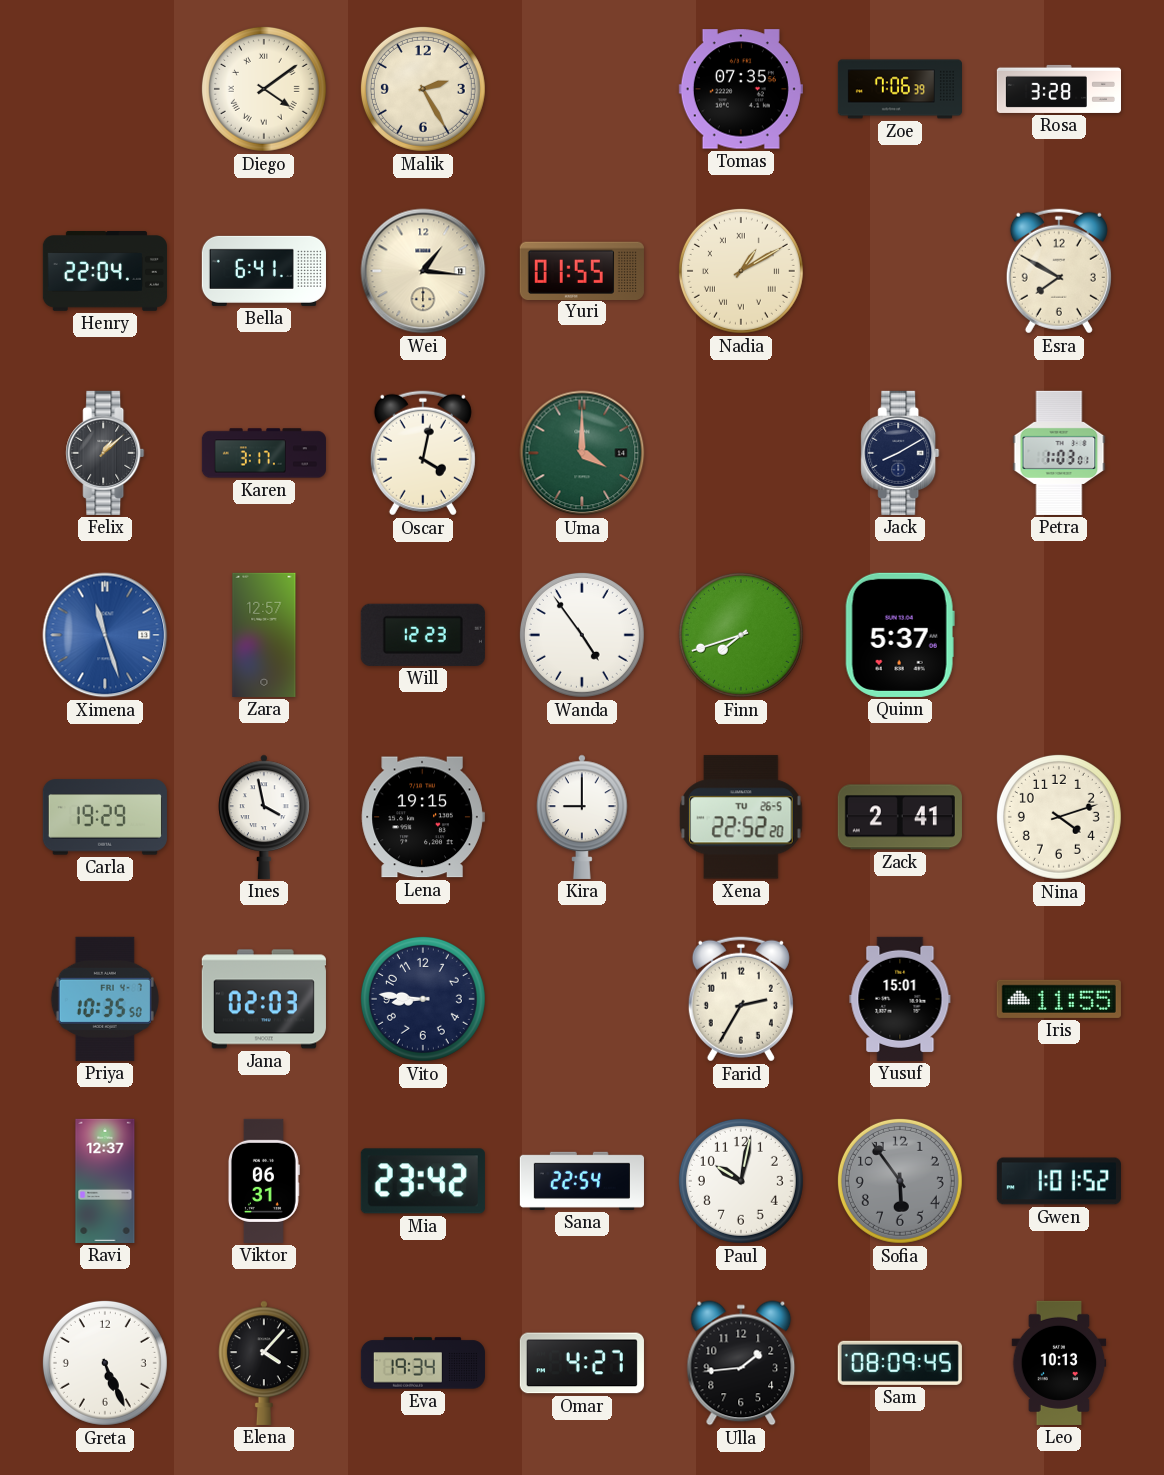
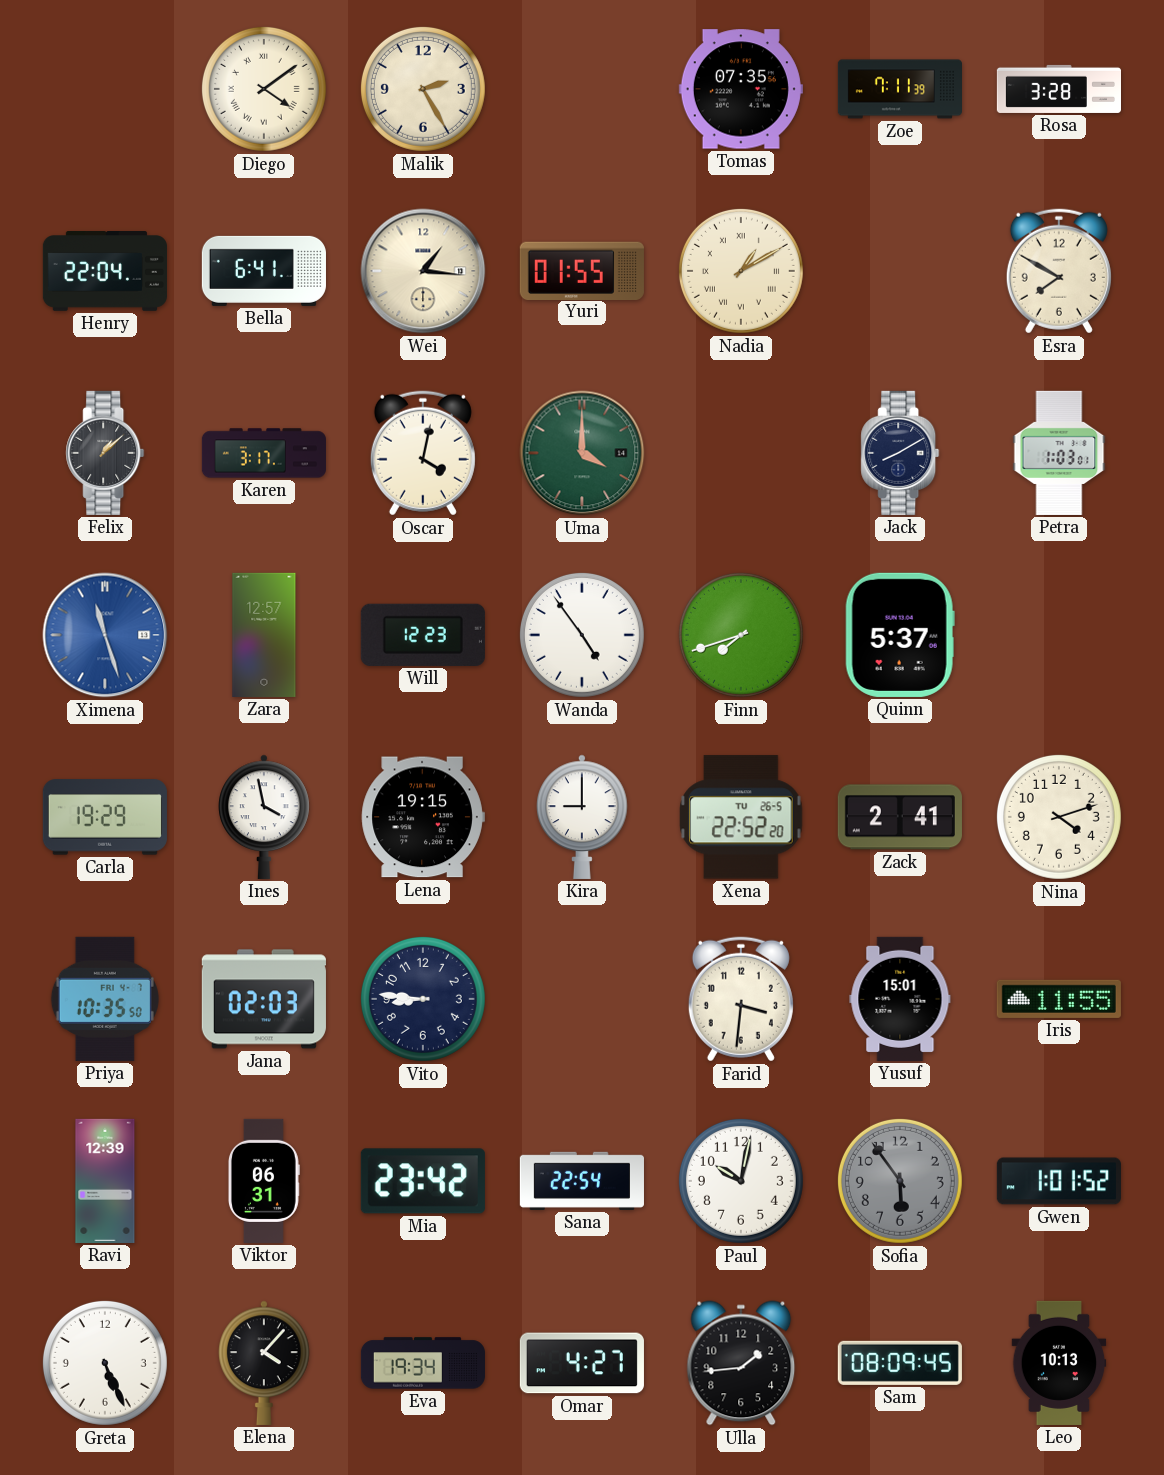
Zoe: 7:06 -> 7:11
Farid: 2:35 -> 3:31
Ravi: 12:37 -> 12:39
